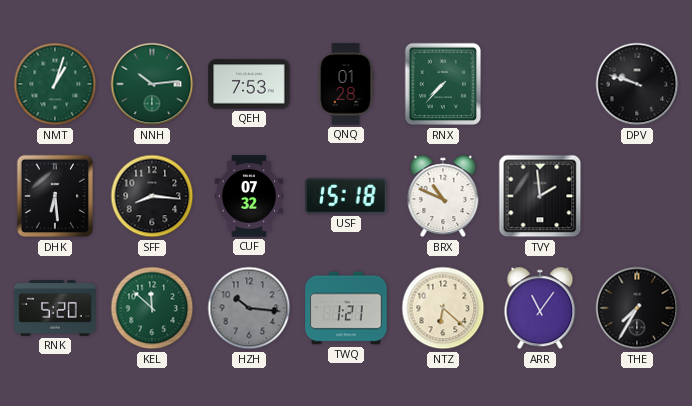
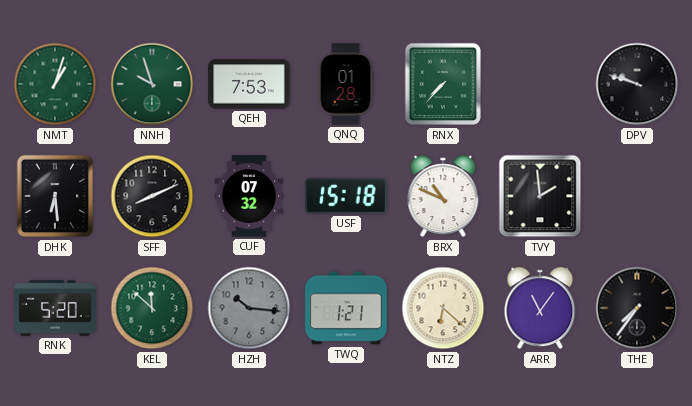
NNH: 10:14 -> 9:57
SFF: 8:16 -> 8:11
THE: 7:35 -> 7:36
